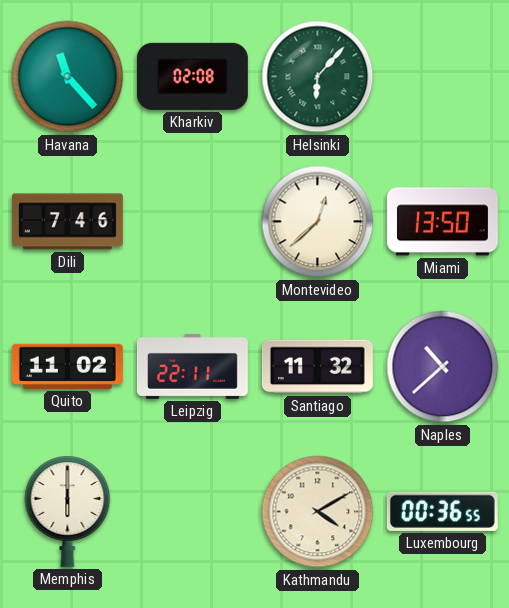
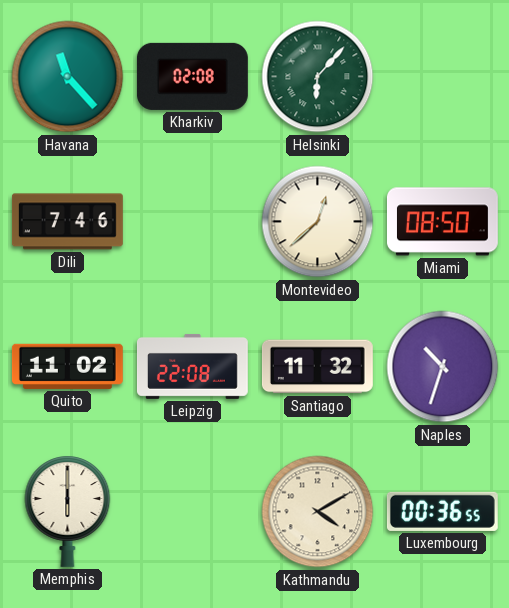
Miami: 13:50 -> 08:50
Leipzig: 22:11 -> 22:08
Naples: 10:38 -> 10:33
